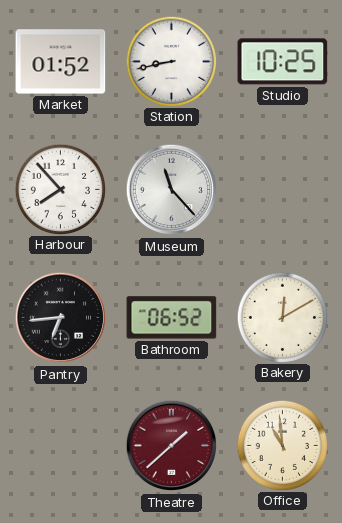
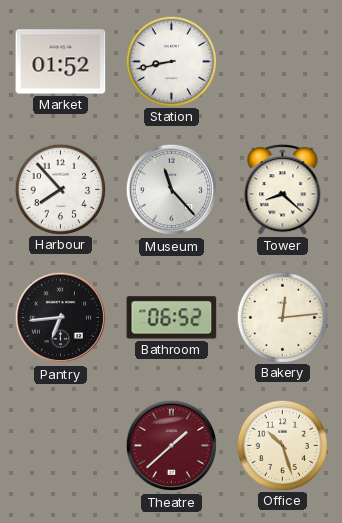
Studio: 10:25 -> none
Tower: none -> 8:22
Bakery: 12:10 -> 12:14
Office: 10:59 -> 10:27
